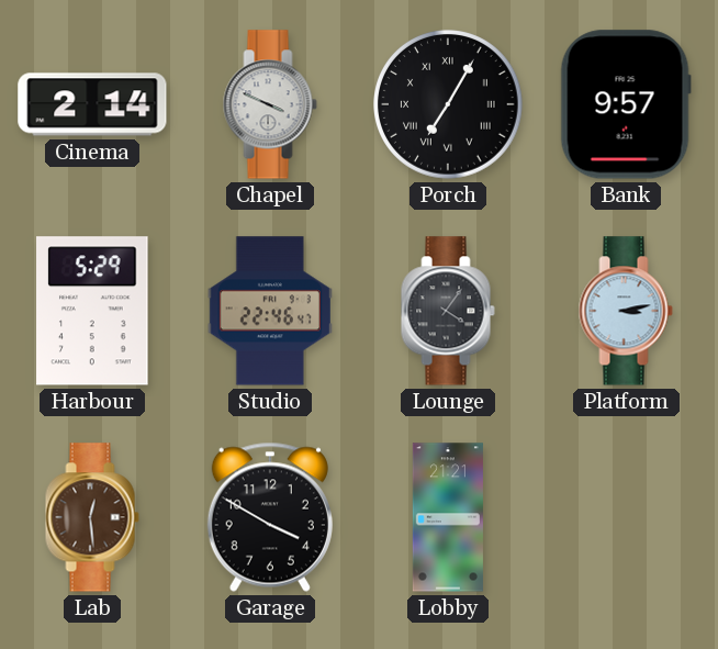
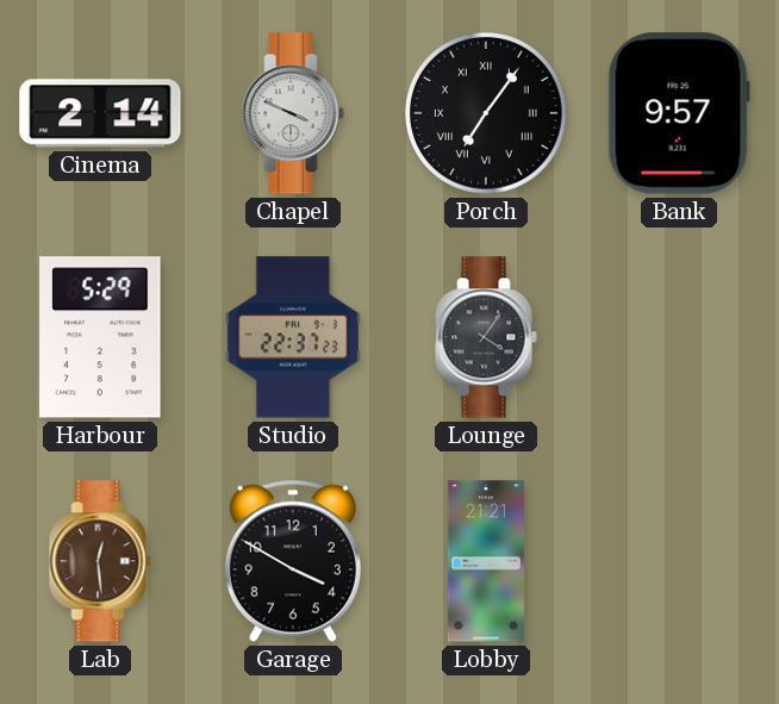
Porch: 7:05 -> 7:06
Studio: 22:46 -> 22:37
Platform: 3:13 -> none
